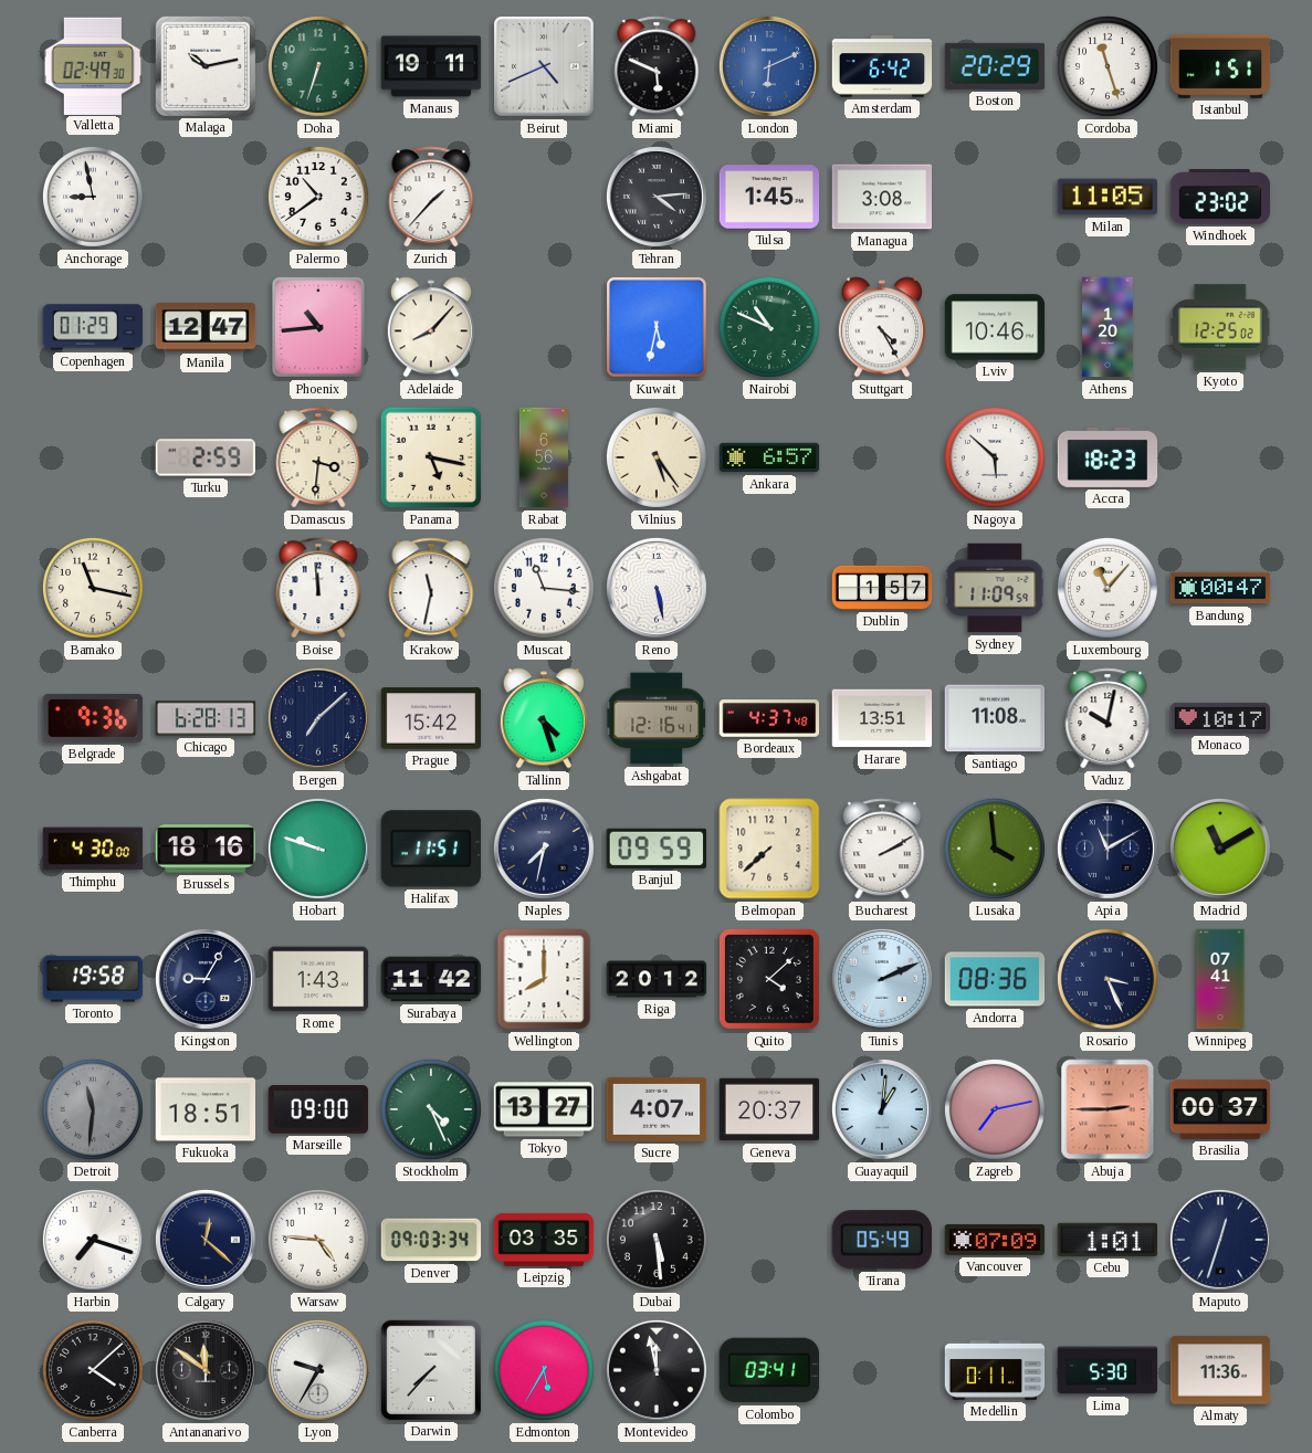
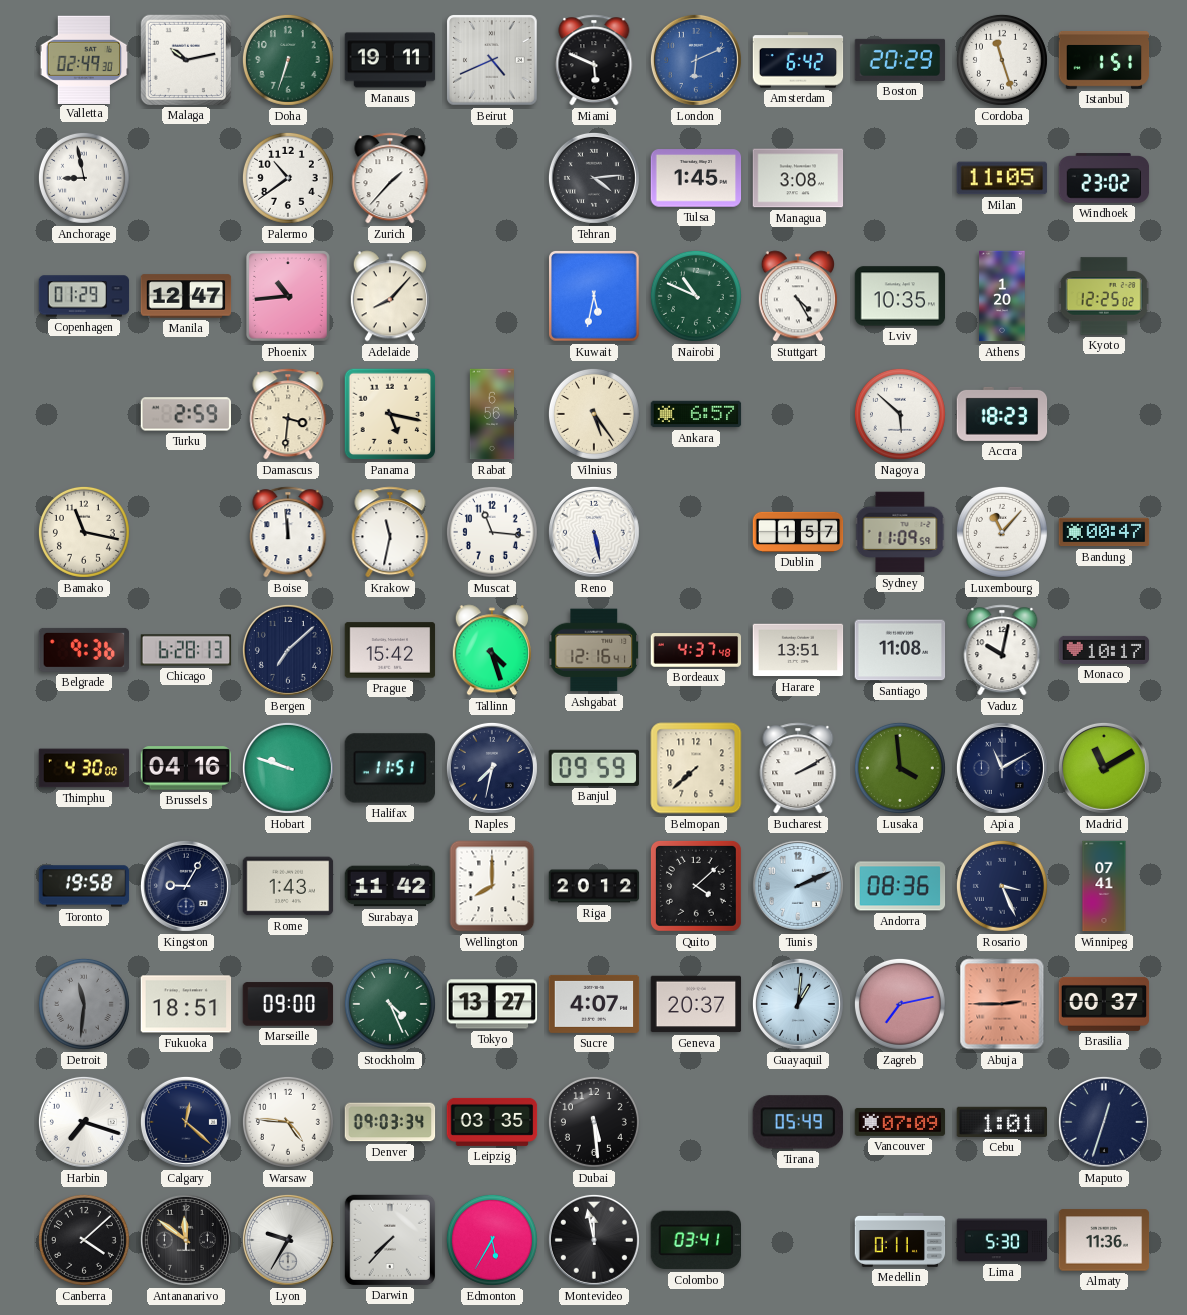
Lviv: 10:46 -> 10:35
Brussels: 18:16 -> 04:16
